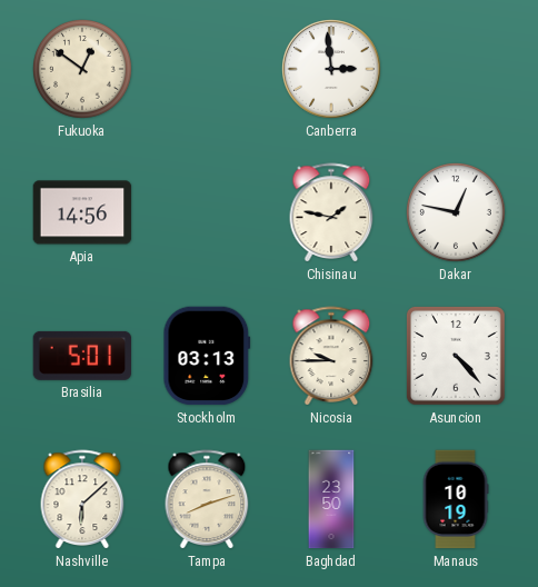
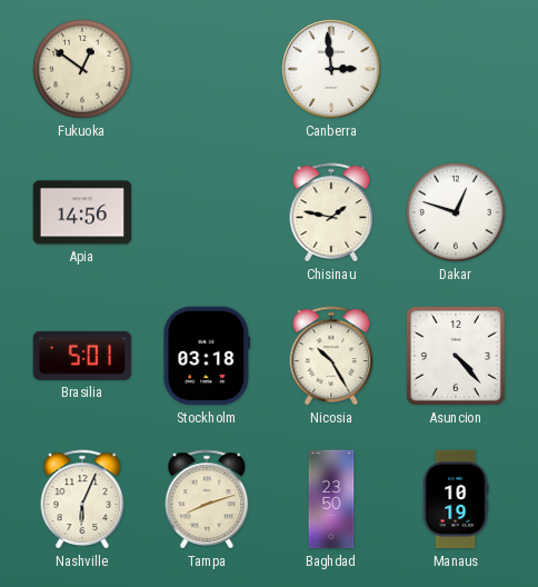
Dakar: 12:47 -> 12:48
Stockholm: 03:13 -> 03:18
Nicosia: 9:45 -> 10:25
Nashville: 6:08 -> 6:04
